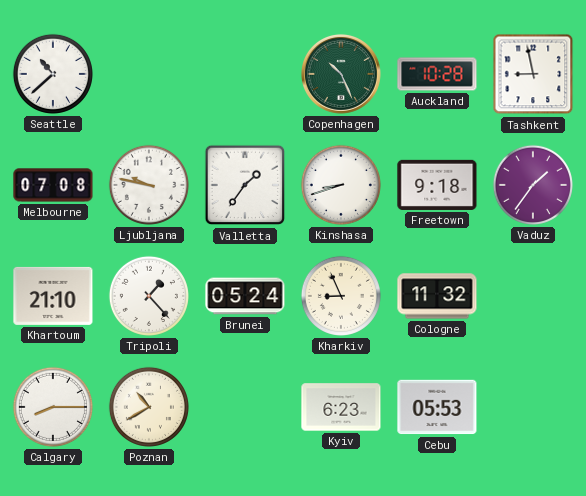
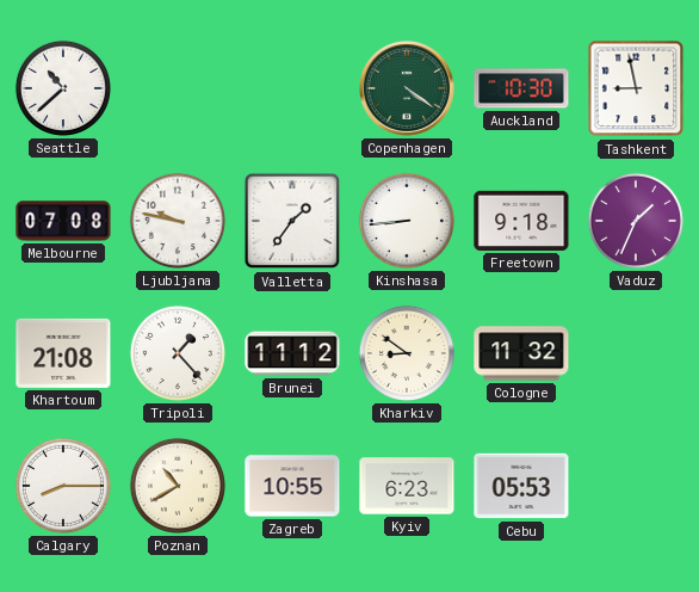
Copenhagen: 10:26 -> 4:21
Auckland: 10:28 -> 10:30
Kinshasa: 8:42 -> 8:44
Vaduz: 1:36 -> 1:34
Khartoum: 21:10 -> 21:08
Brunei: 05:24 -> 11:12
Kharkiv: 8:56 -> 8:51
Zagreb: none -> 10:55
